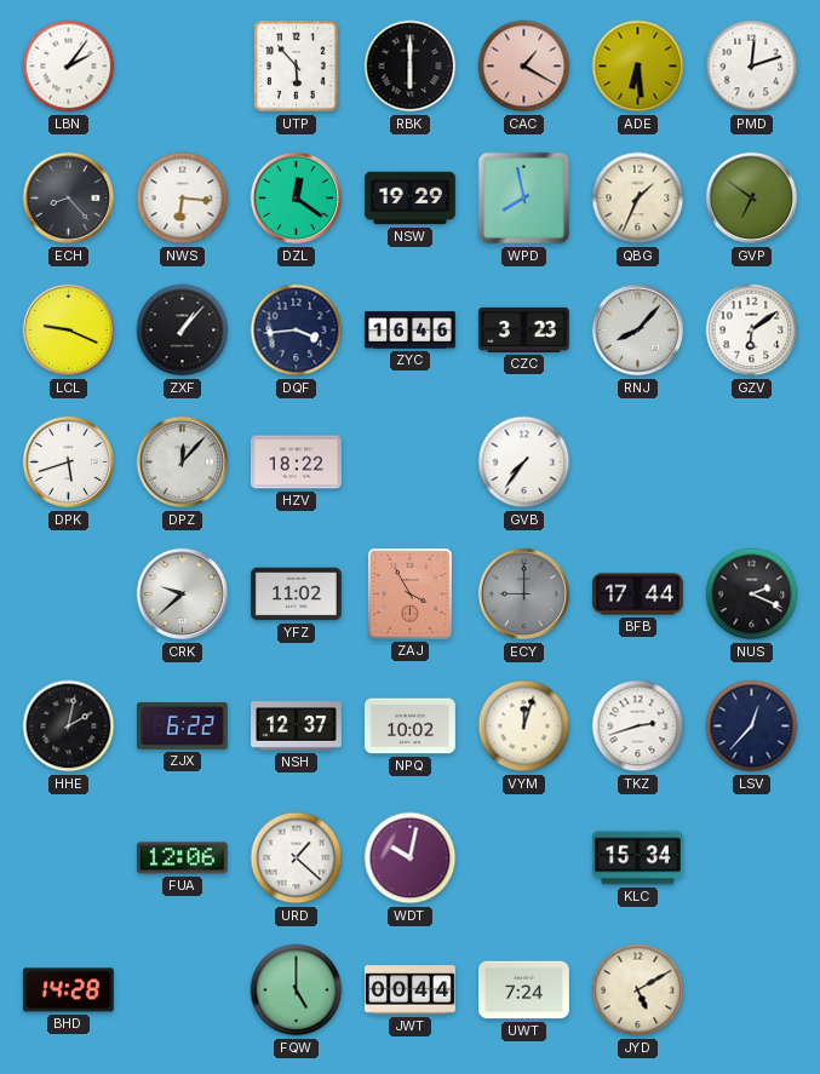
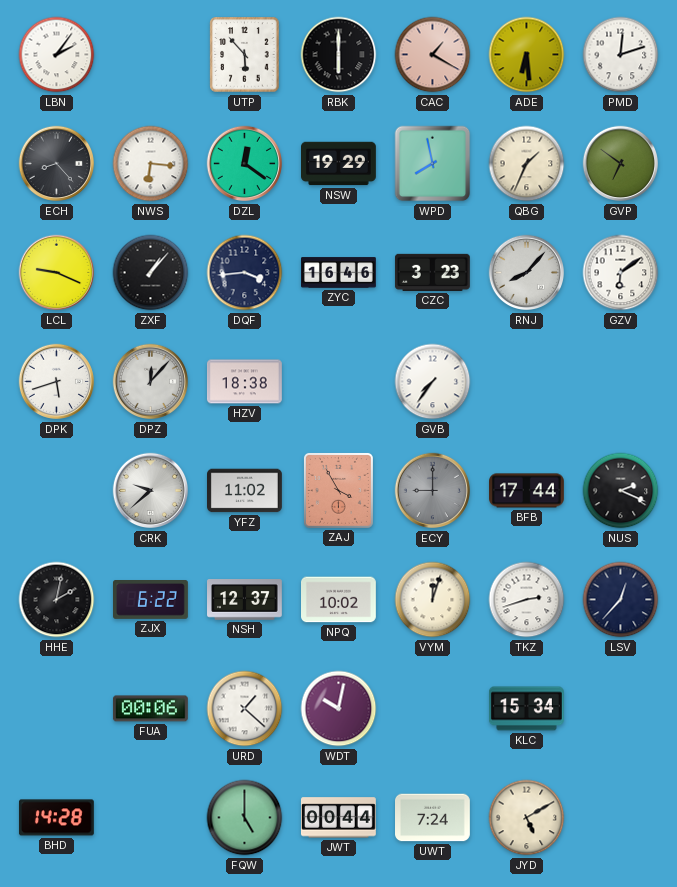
HZV: 18:22 -> 18:38
FUA: 12:06 -> 00:06
